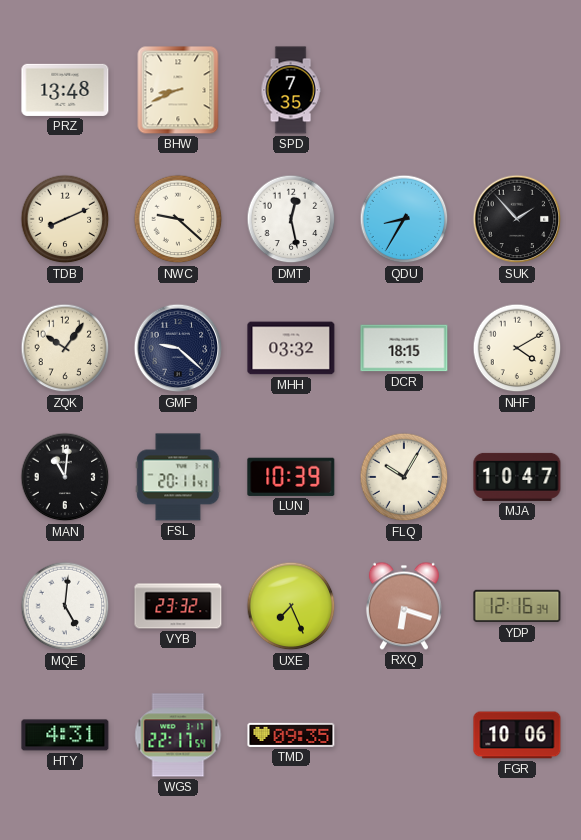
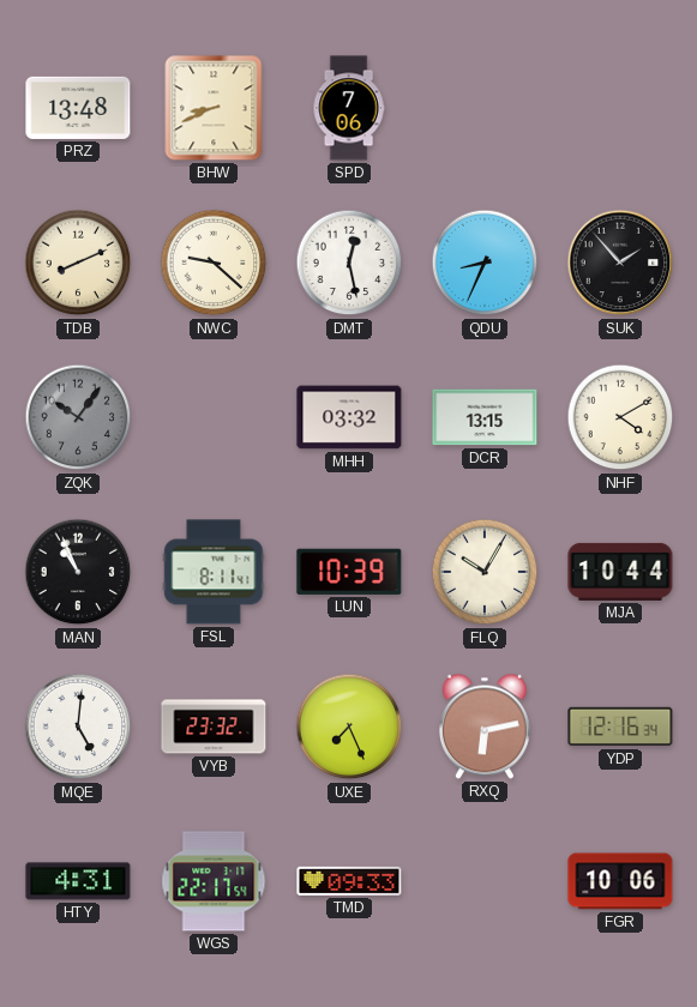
SPD: 7:35 -> 7:06
QDU: 8:35 -> 8:34
ZQK dial: cream -> grey
GMF: 9:22 -> none
DCR: 18:15 -> 13:15
MAN: 11:01 -> 10:56
FSL: 20:11 -> 8:11
MJA: 10:47 -> 10:44
RXQ: 6:18 -> 6:13
TMD: 09:35 -> 09:33
